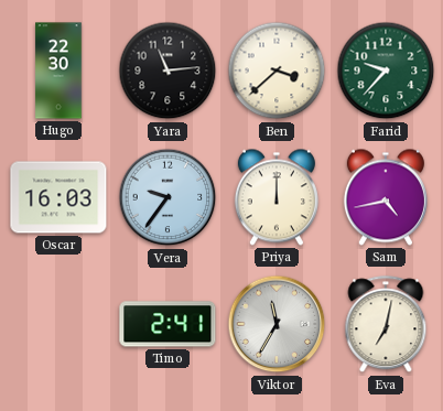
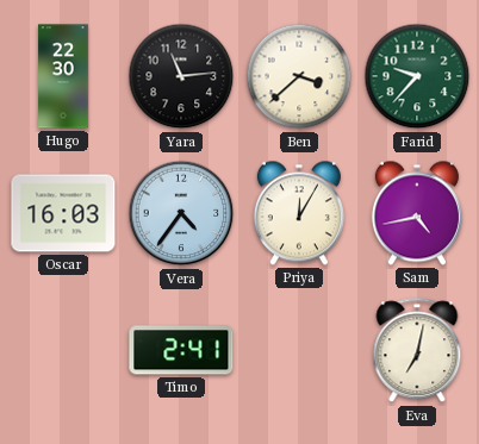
Vera: 9:36 -> 4:36
Priya: 12:00 -> 12:05
Viktor: 11:35 -> none
